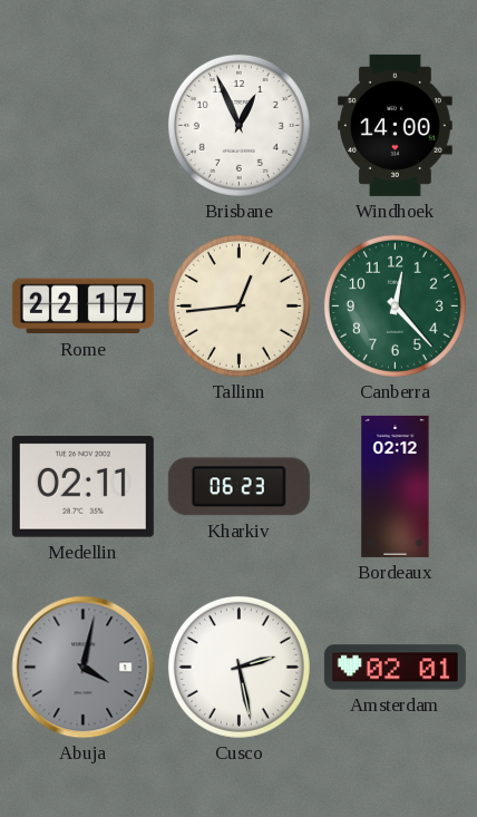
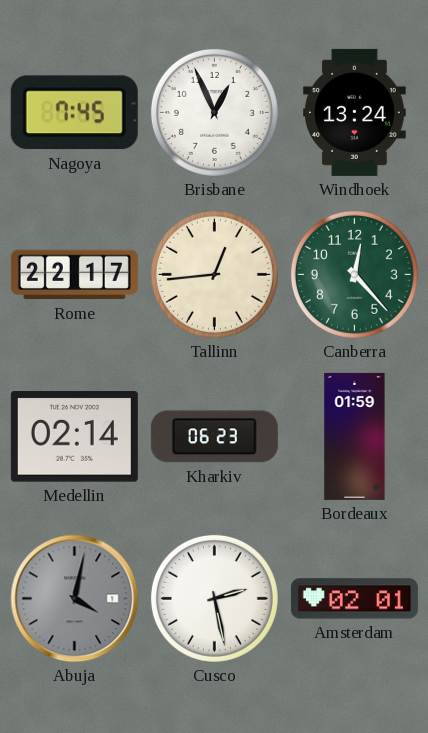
Nagoya: none -> 7:45
Windhoek: 14:00 -> 13:24
Medellin: 02:11 -> 02:14
Bordeaux: 02:12 -> 01:59
